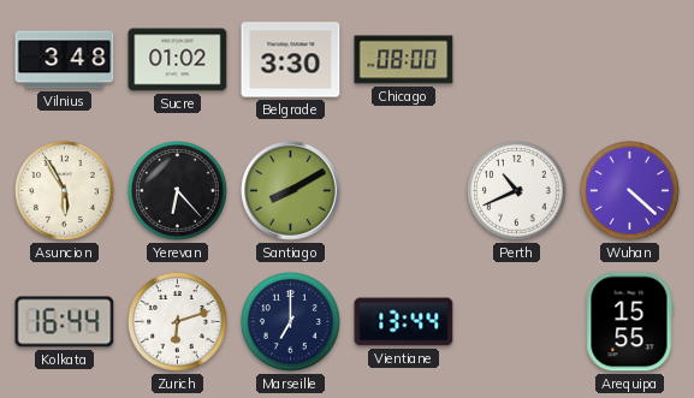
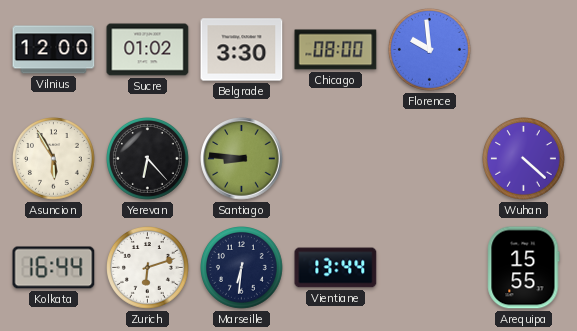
Vilnius: 3:48 -> 12:00
Florence: none -> 9:59
Santiago: 8:10 -> 8:46
Perth: 10:41 -> none
Marseille: 7:00 -> 6:31
